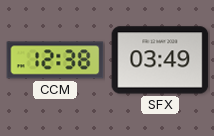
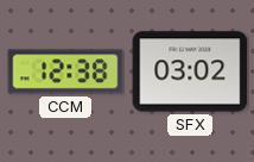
SFX: 03:49 -> 03:02
